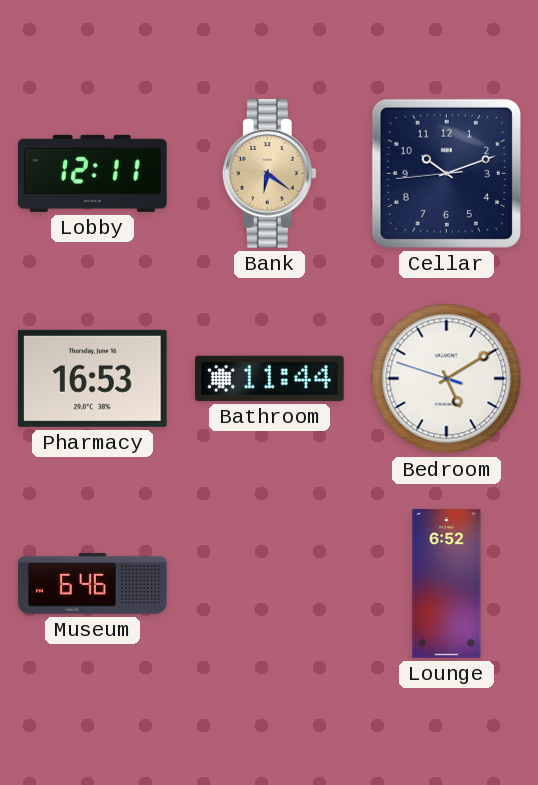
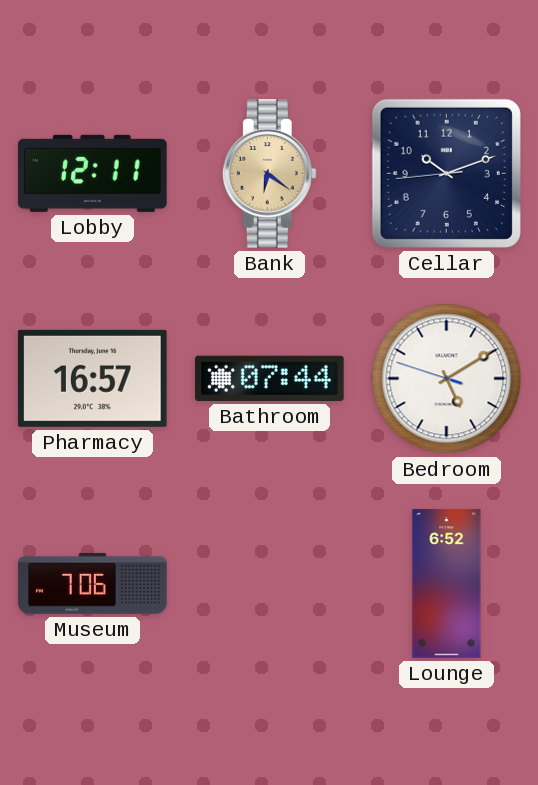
Pharmacy: 16:53 -> 16:57
Bathroom: 11:44 -> 07:44
Museum: 6:46 -> 7:06
